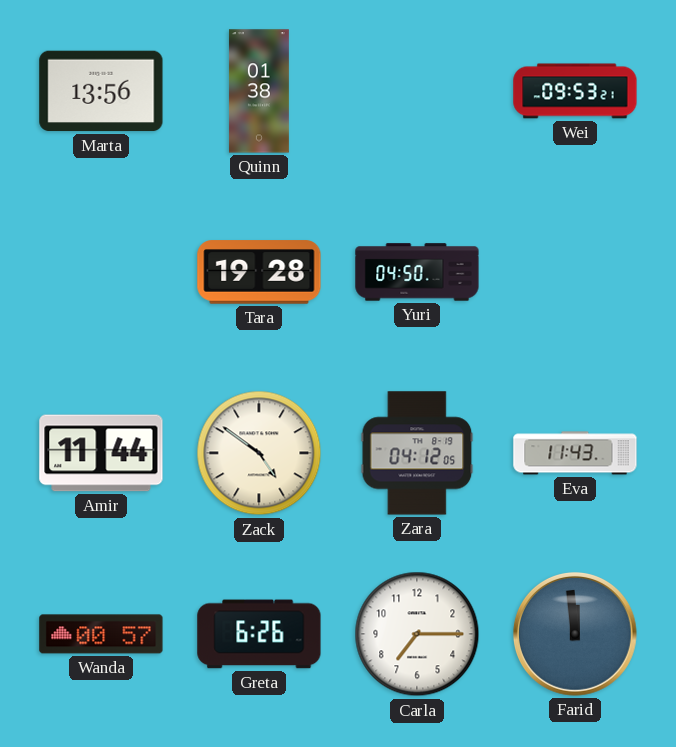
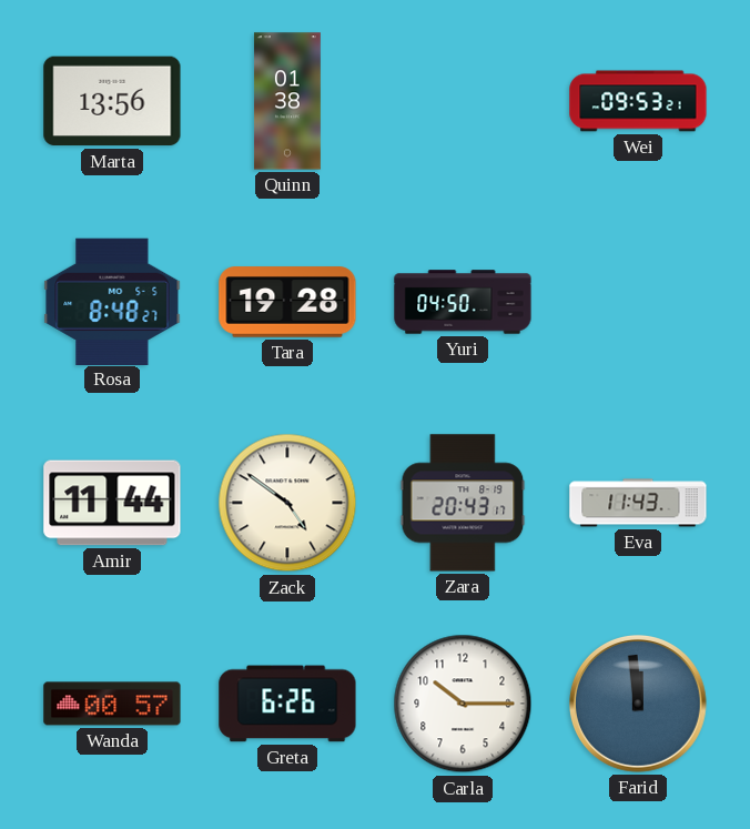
Rosa: none -> 8:48
Zara: 04:12 -> 20:43
Carla: 7:15 -> 10:15
